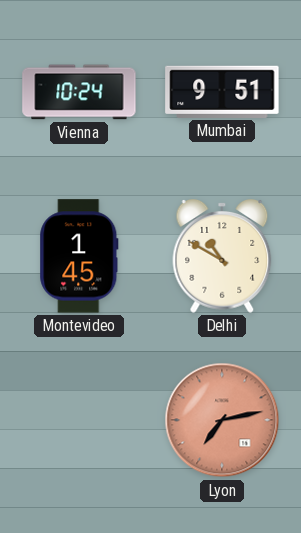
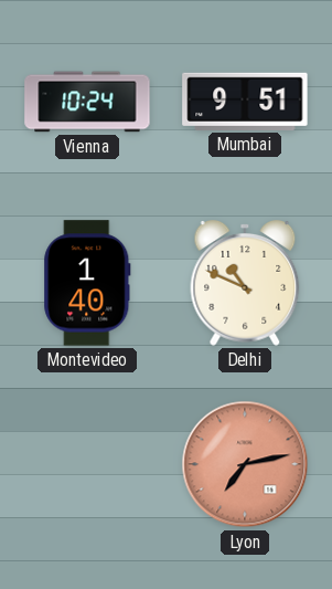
Montevideo: 1:45 -> 1:40
Delhi: 10:50 -> 10:49
